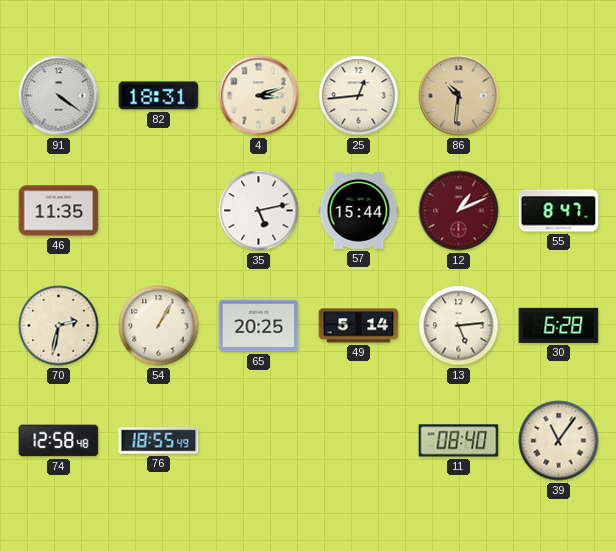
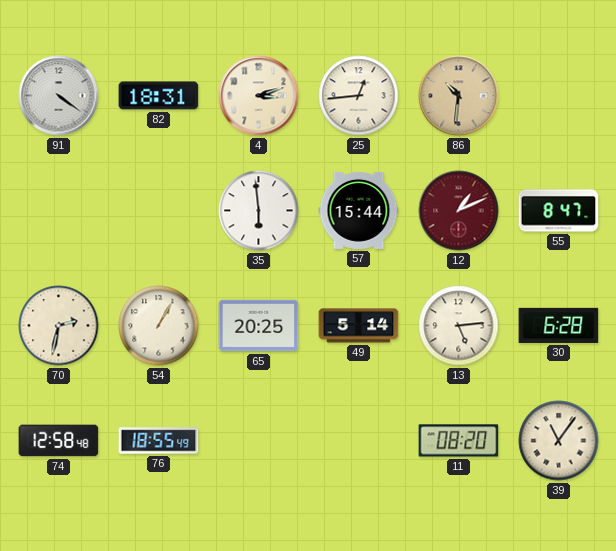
46: 11:35 -> none
35: 5:13 -> 5:59
11: 08:40 -> 08:20
